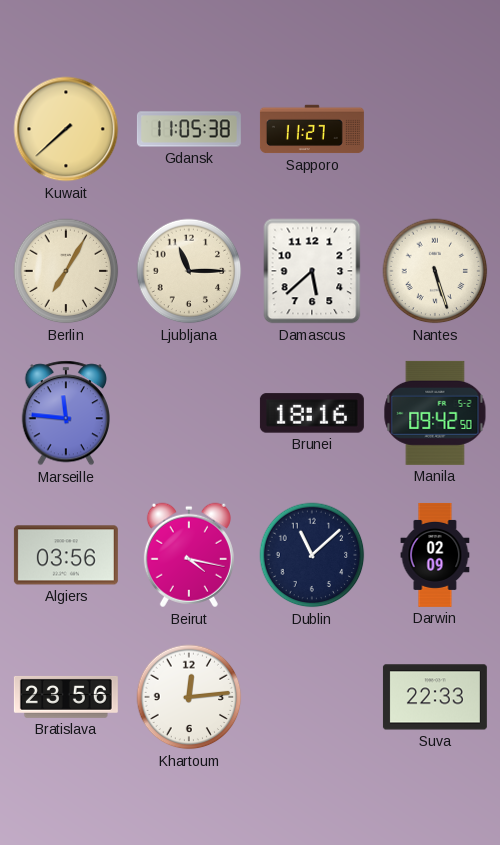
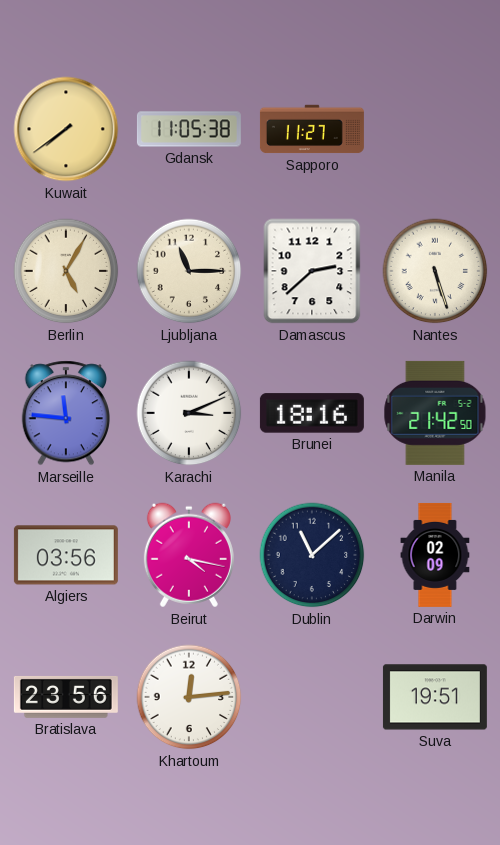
Kuwait: 7:38 -> 7:39
Berlin: 7:05 -> 5:05
Damascus: 5:38 -> 2:38
Karachi: none -> 3:11
Manila: 09:42 -> 21:42
Suva: 22:33 -> 19:51
